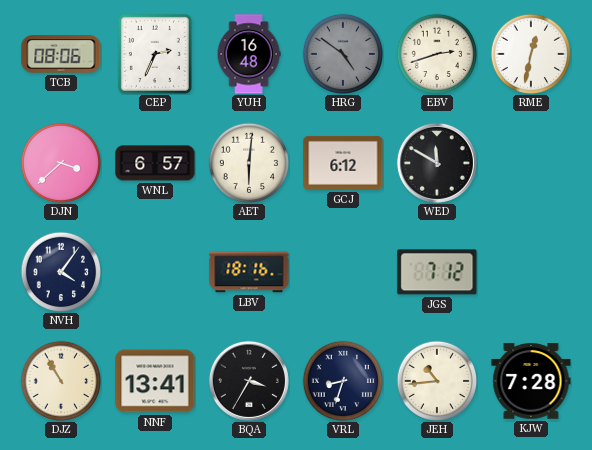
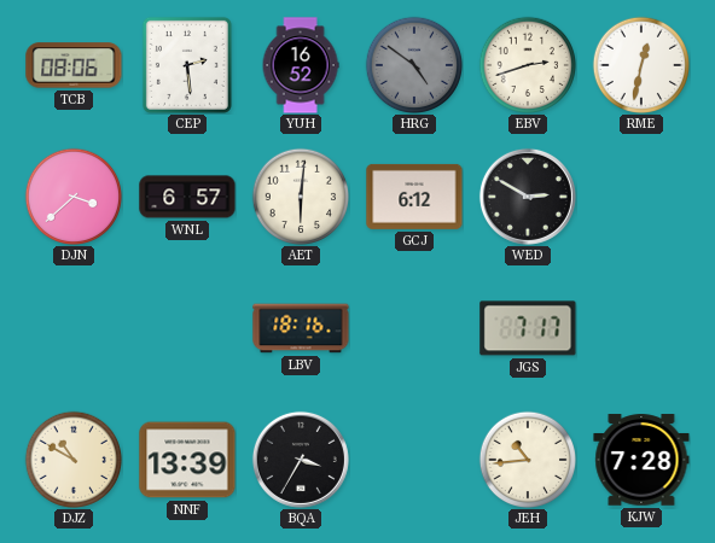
CEP: 2:34 -> 2:29
YUH: 16:48 -> 16:52
WED: 11:50 -> 2:50
NVH: 4:06 -> none
JGS: 7:12 -> 7:17
DJZ: 10:55 -> 10:50
NNF: 13:41 -> 13:39
VRL: 8:33 -> none
